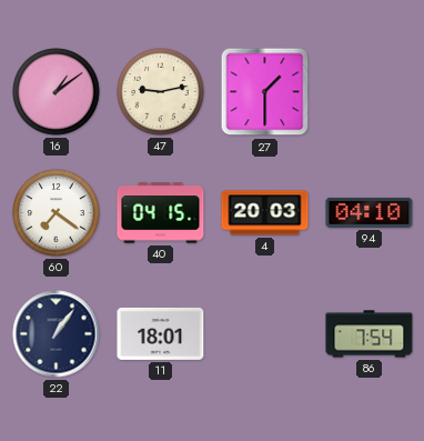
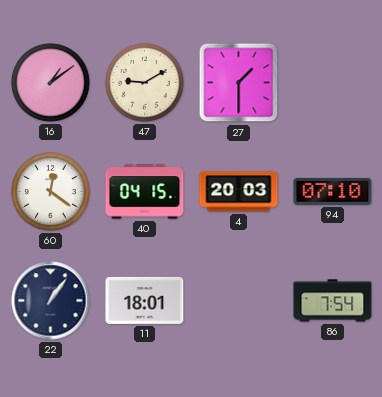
47: 9:13 -> 9:10
60: 7:21 -> 12:21
94: 04:10 -> 07:10
